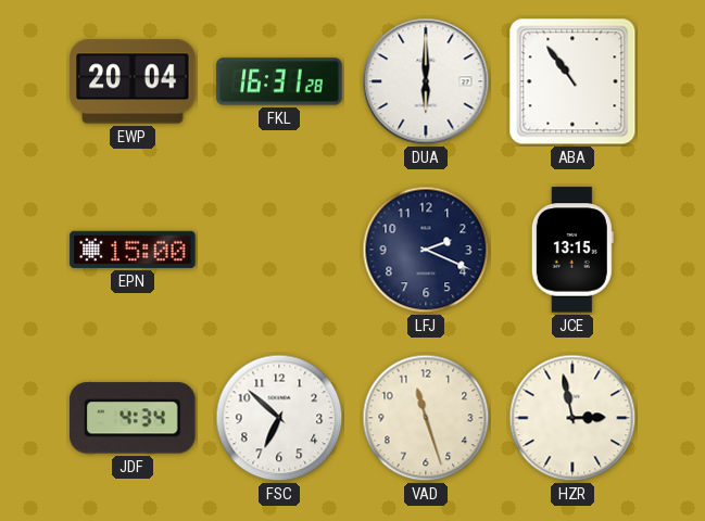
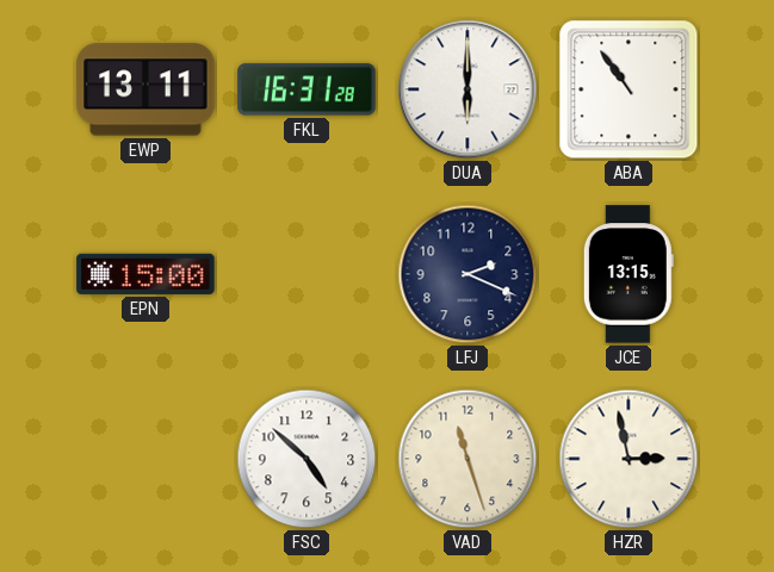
EWP: 20:04 -> 13:11
JDF: 4:34 -> none
FSC: 6:52 -> 4:52
